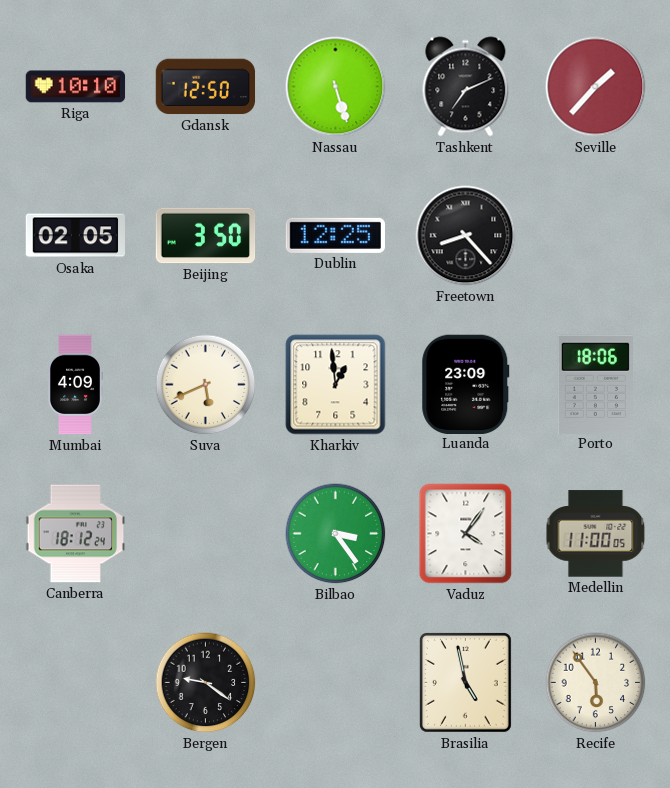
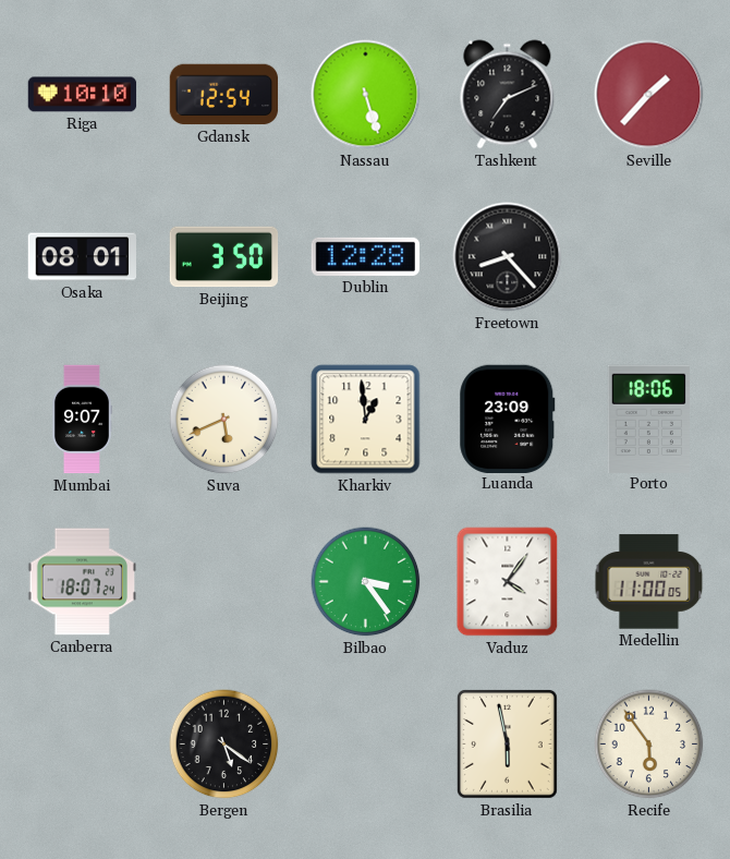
Gdansk: 12:50 -> 12:54
Osaka: 02:05 -> 08:01
Dublin: 12:25 -> 12:28
Mumbai: 4:09 -> 9:07
Canberra: 18:12 -> 18:07
Bergen: 9:21 -> 5:21
Brasilia: 4:58 -> 5:58
